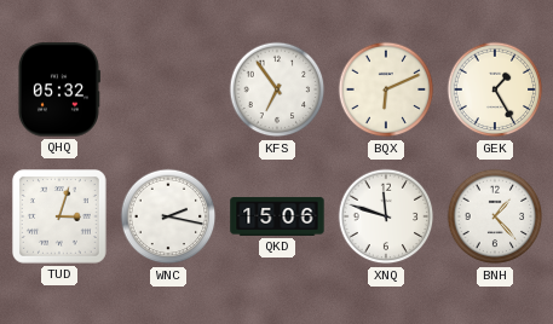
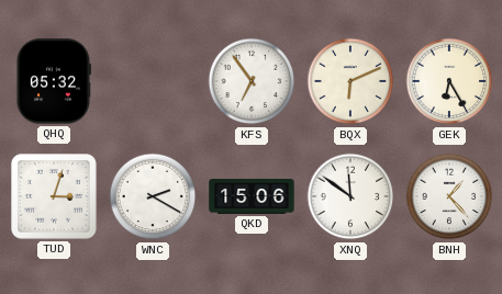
GEK: 1:25 -> 6:25
WNC: 2:17 -> 2:20
XNQ: 11:48 -> 11:51
